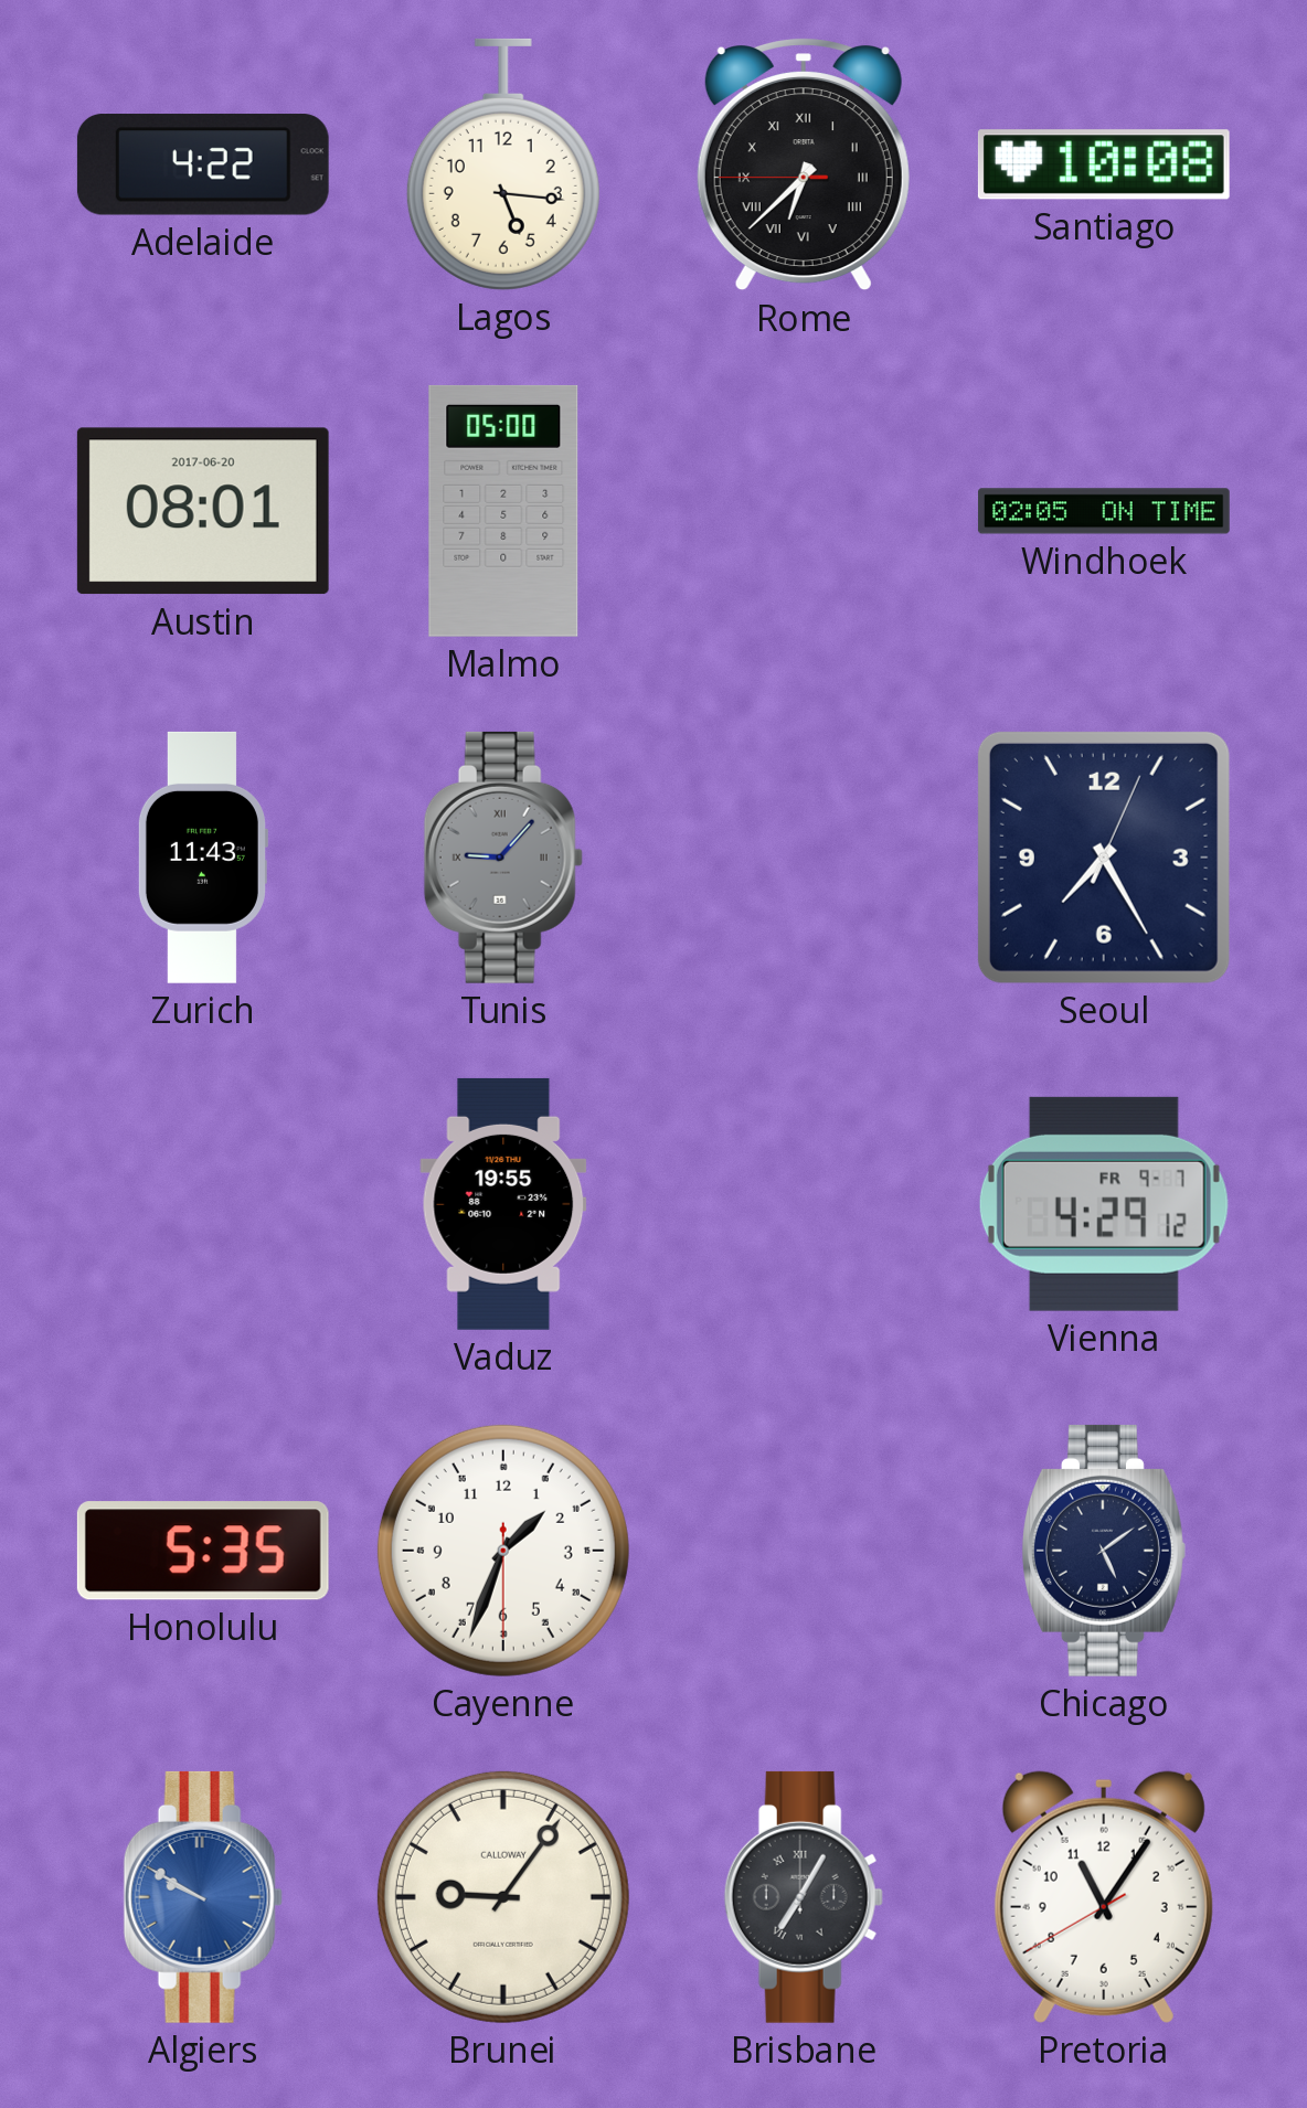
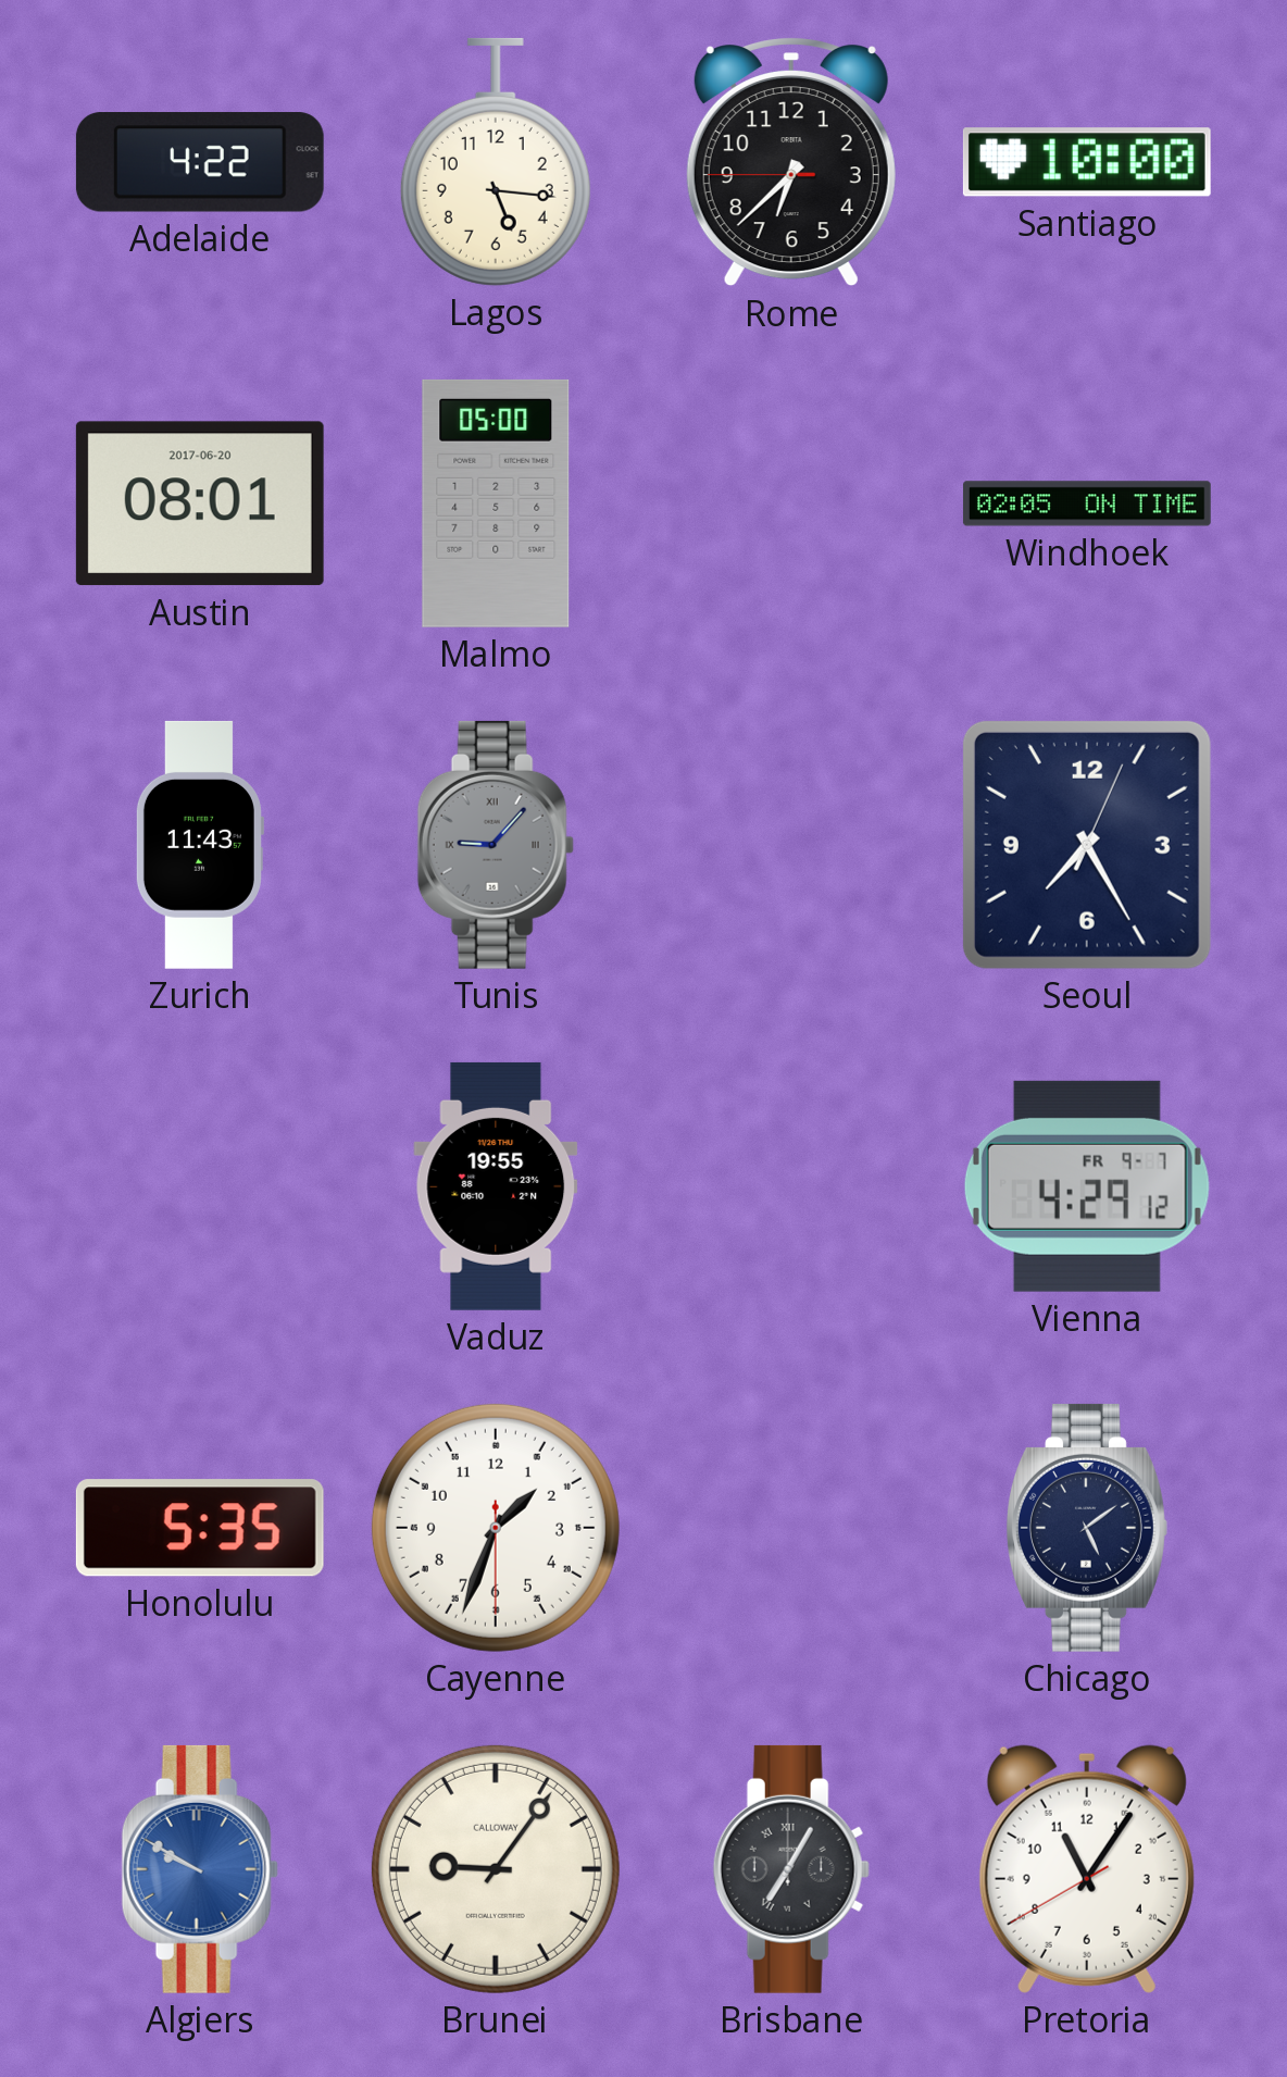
Rome numerals: Roman -> Arabic
Santiago: 10:08 -> 10:00
